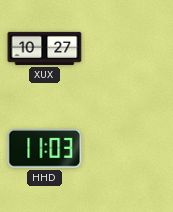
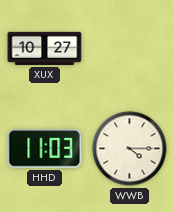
WWB: none -> 4:15
